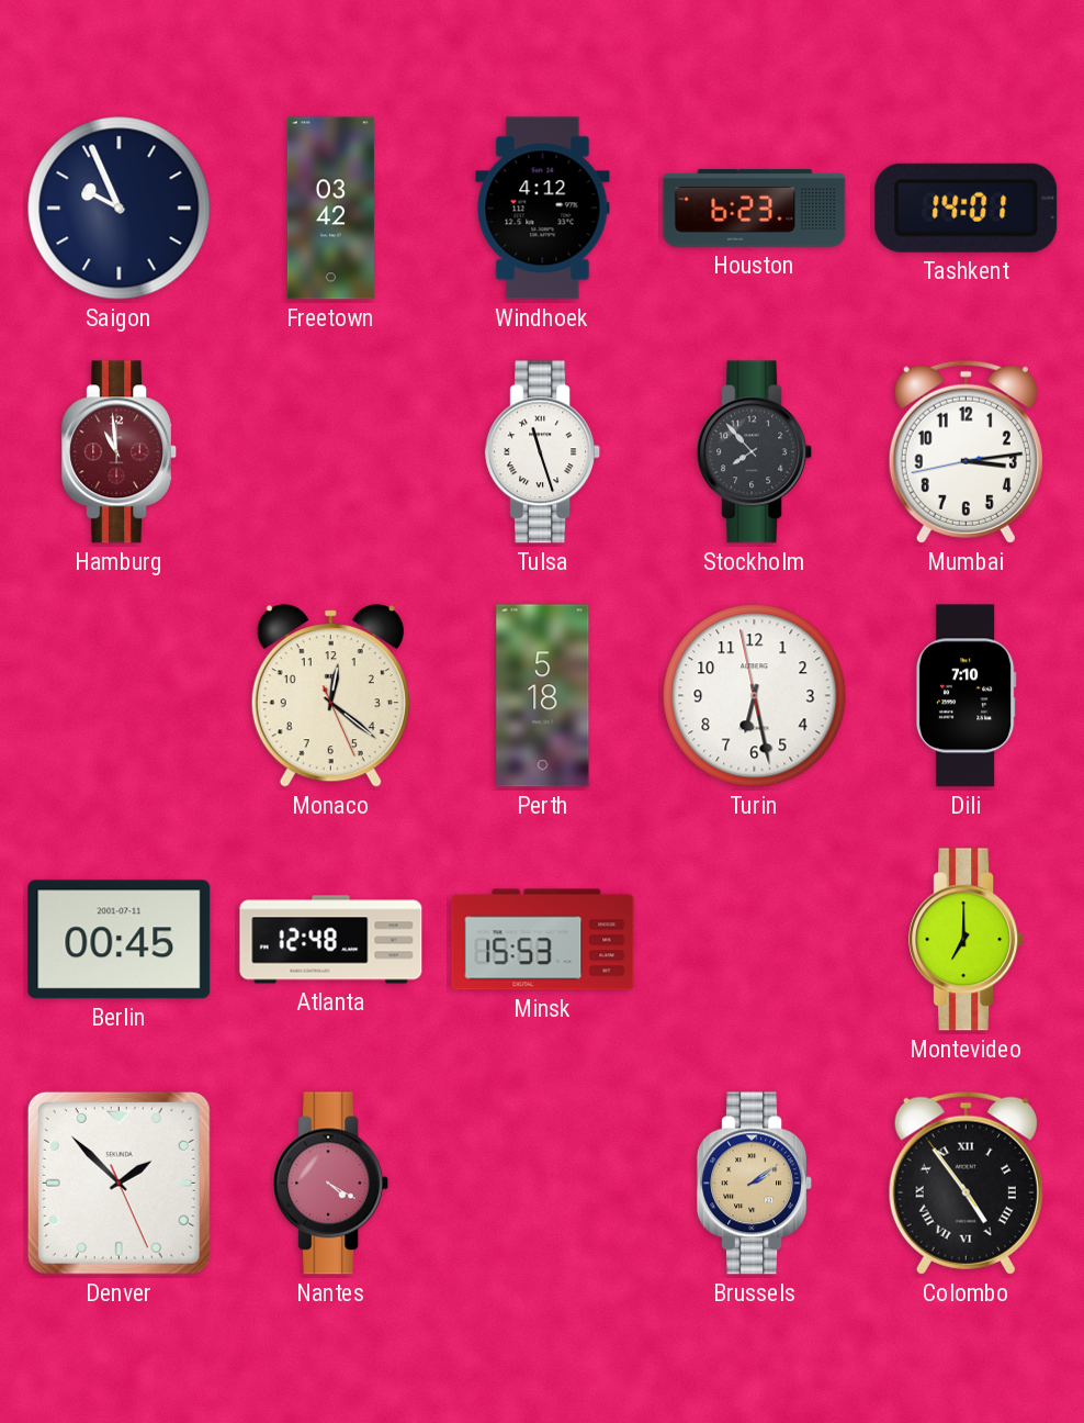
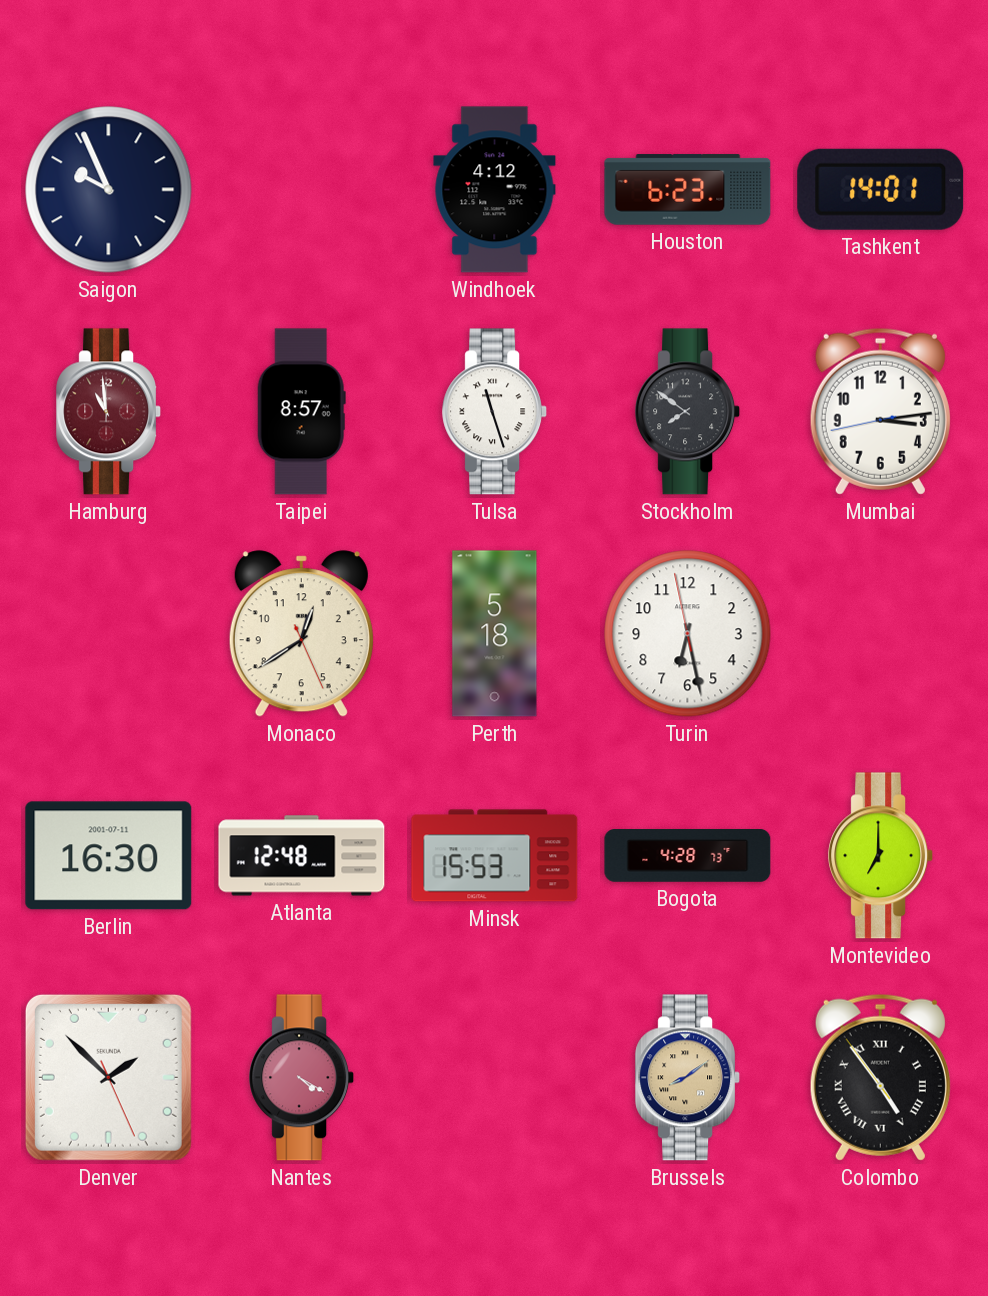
Freetown: 03:42 -> none
Taipei: none -> 8:57
Stockholm: 7:53 -> 7:51
Monaco: 12:21 -> 12:39
Dili: 7:10 -> none
Berlin: 00:45 -> 16:30
Bogota: none -> 4:28
Brussels: 2:09 -> 8:09
